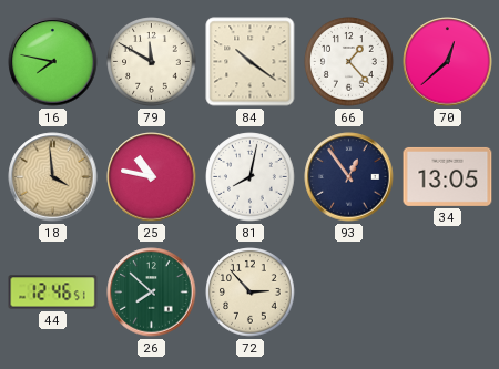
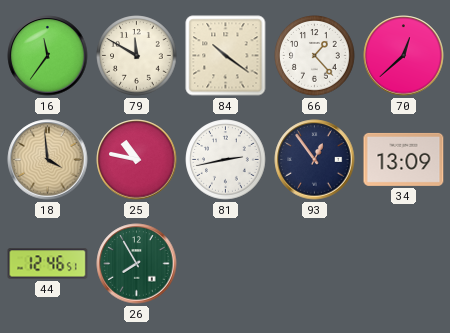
16: 7:47 -> 11:36
81: 8:02 -> 2:43
34: 13:05 -> 13:09
26: 7:52 -> 7:55
72: 2:53 -> none
